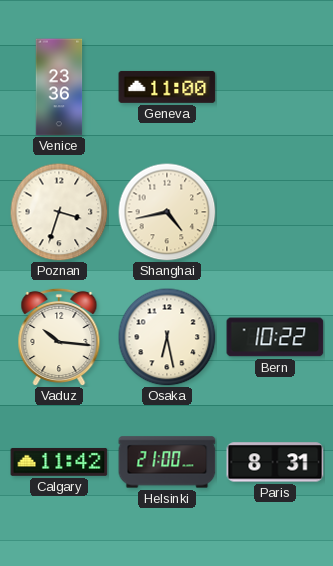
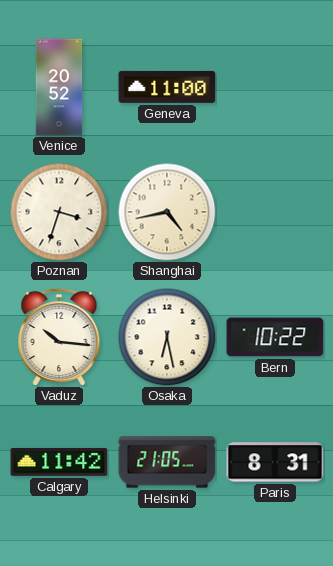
Venice: 23:36 -> 20:52
Helsinki: 21:00 -> 21:05
